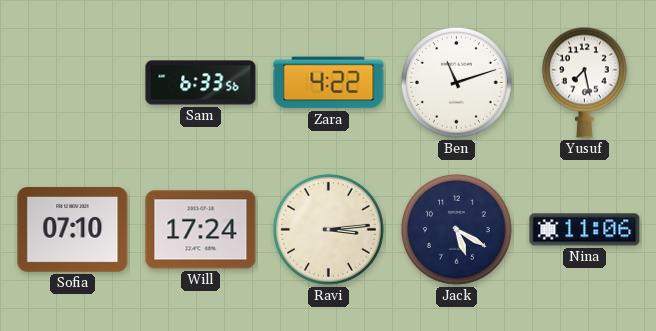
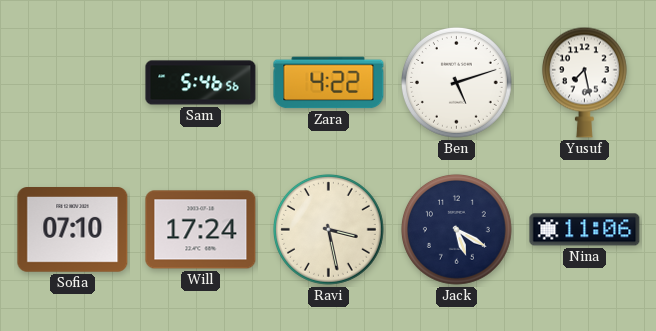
Sam: 6:33 -> 5:46
Ben: 11:12 -> 5:12
Ravi: 3:14 -> 3:28
